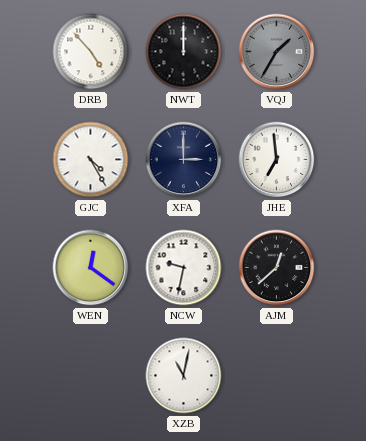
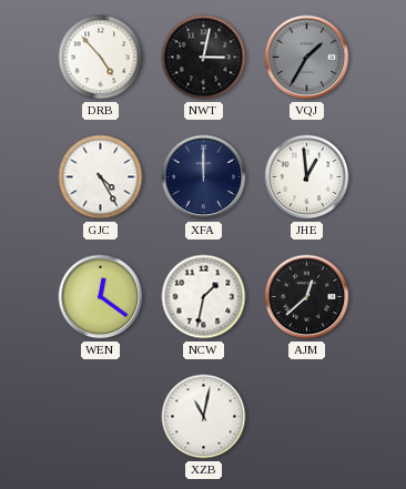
NWT: 12:00 -> 3:02
XFA: 3:00 -> 12:00
JHE: 6:59 -> 12:59
NCW: 9:32 -> 1:32
